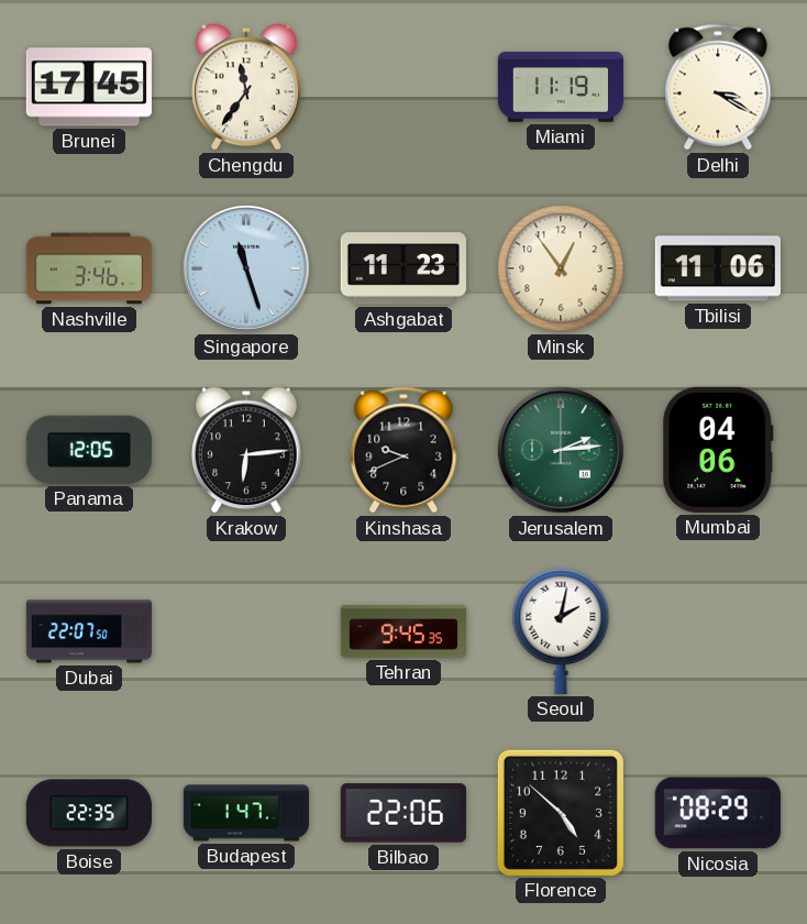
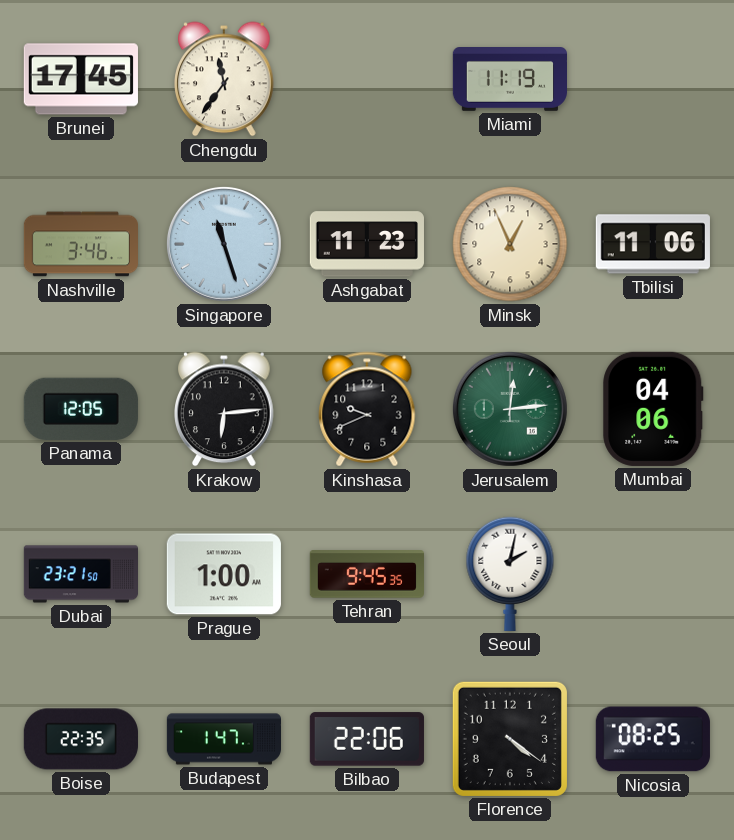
Delhi: 3:20 -> none
Minsk: 12:54 -> 12:56
Jerusalem: 2:14 -> 12:14
Dubai: 22:07 -> 23:21
Prague: none -> 1:00
Florence: 4:52 -> 4:21
Nicosia: 08:29 -> 08:25
